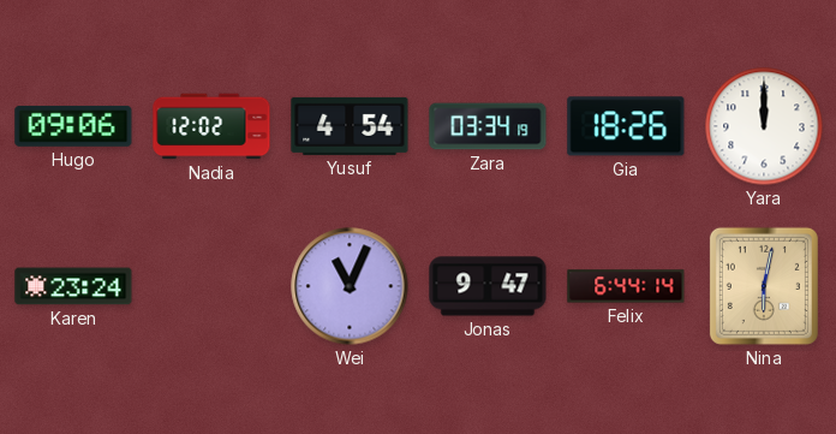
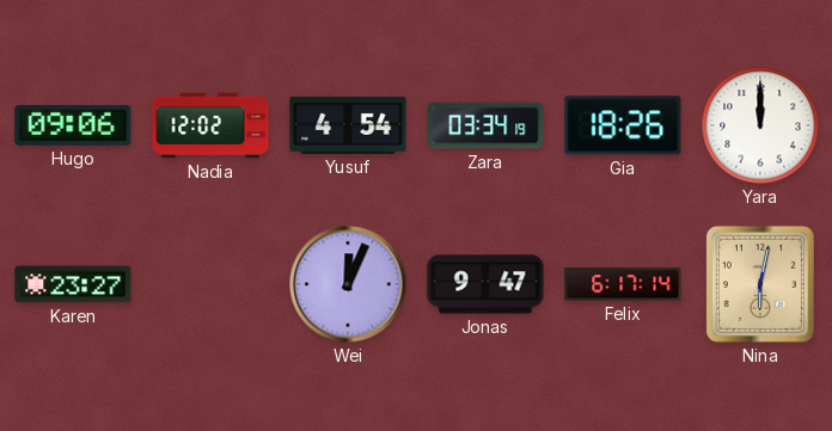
Karen: 23:24 -> 23:27
Wei: 11:04 -> 12:04
Felix: 6:44 -> 6:17
